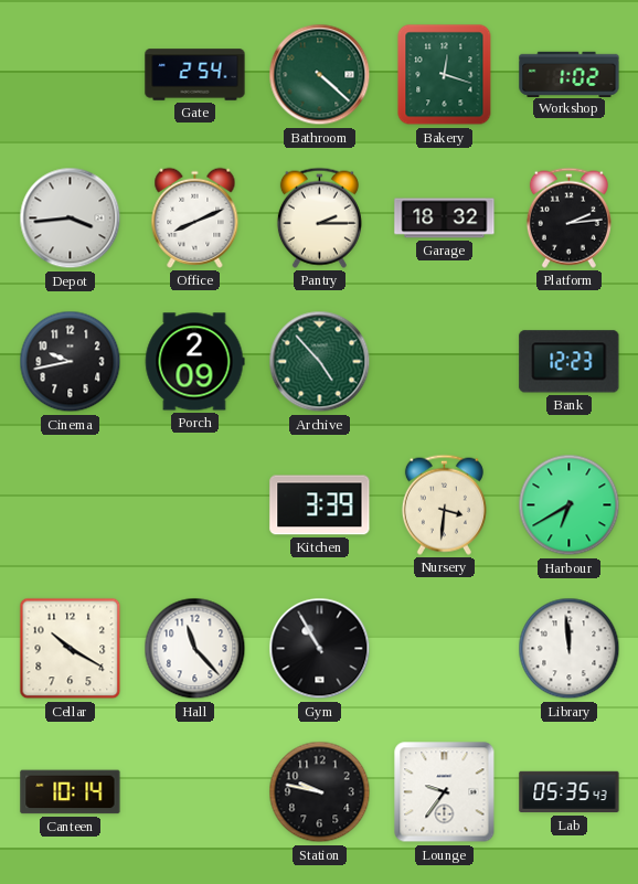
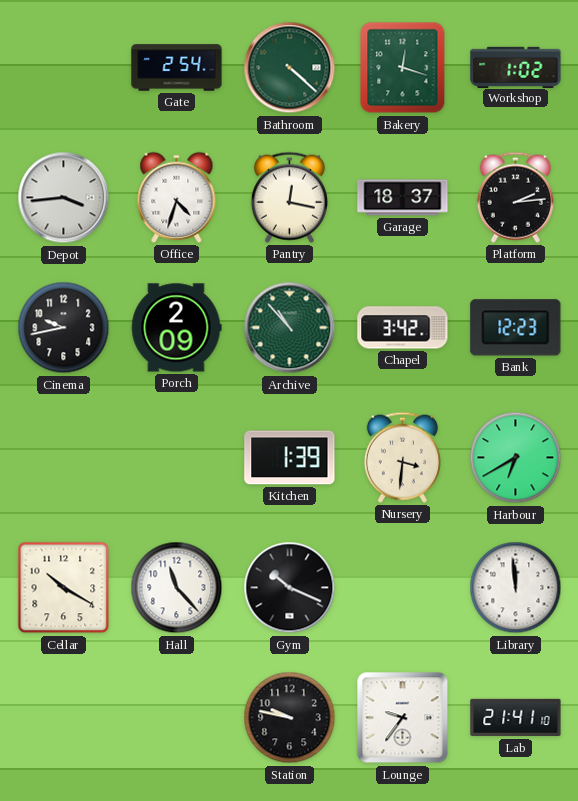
Office: 8:11 -> 4:33
Pantry: 2:15 -> 12:17
Garage: 18:32 -> 18:37
Archive: 4:53 -> 10:53
Chapel: none -> 3:42
Kitchen: 3:39 -> 1:39
Gym: 10:55 -> 10:19
Canteen: 10:14 -> none
Lab: 05:35 -> 21:41
